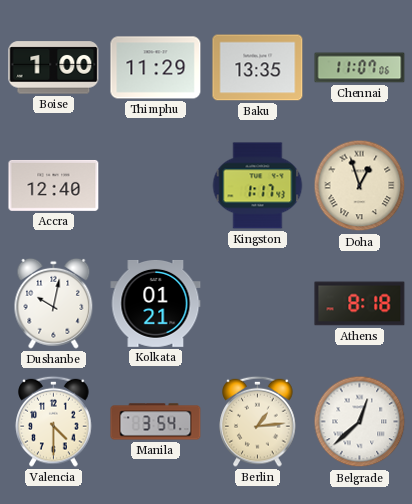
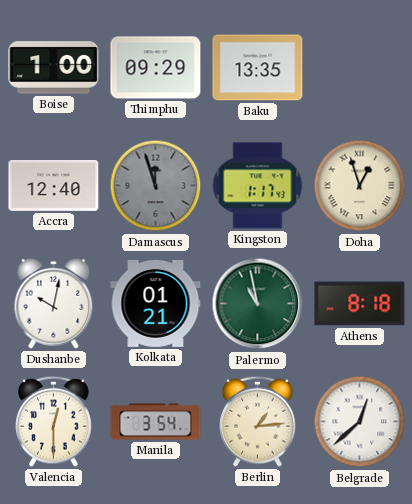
Thimphu: 11:29 -> 09:29
Chennai: 11:07 -> none
Damascus: none -> 11:57
Palermo: none -> 10:58
Valencia: 4:30 -> 12:30
